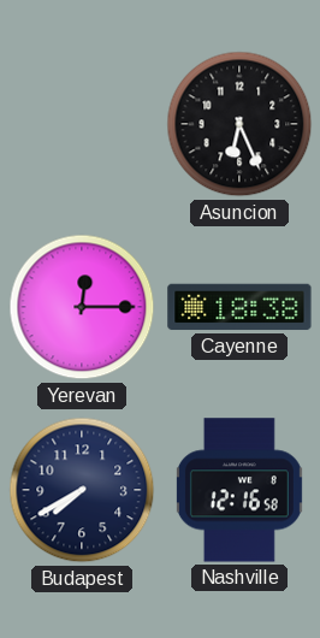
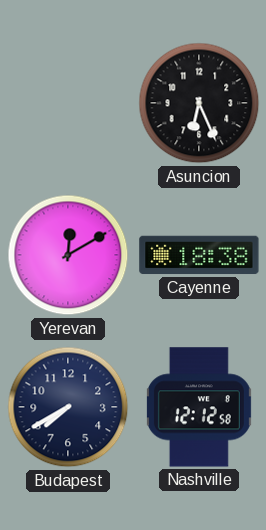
Yerevan: 12:15 -> 12:10
Nashville: 12:16 -> 12:12
